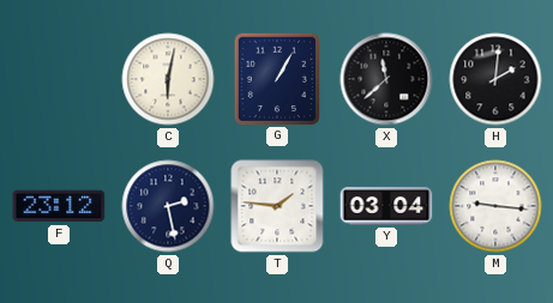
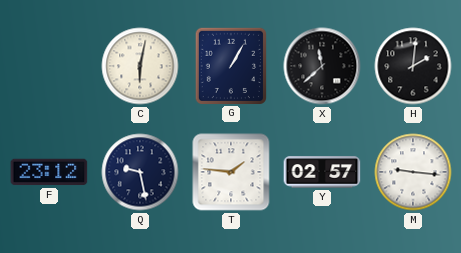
Q: 2:28 -> 9:28
Y: 03:04 -> 02:57
